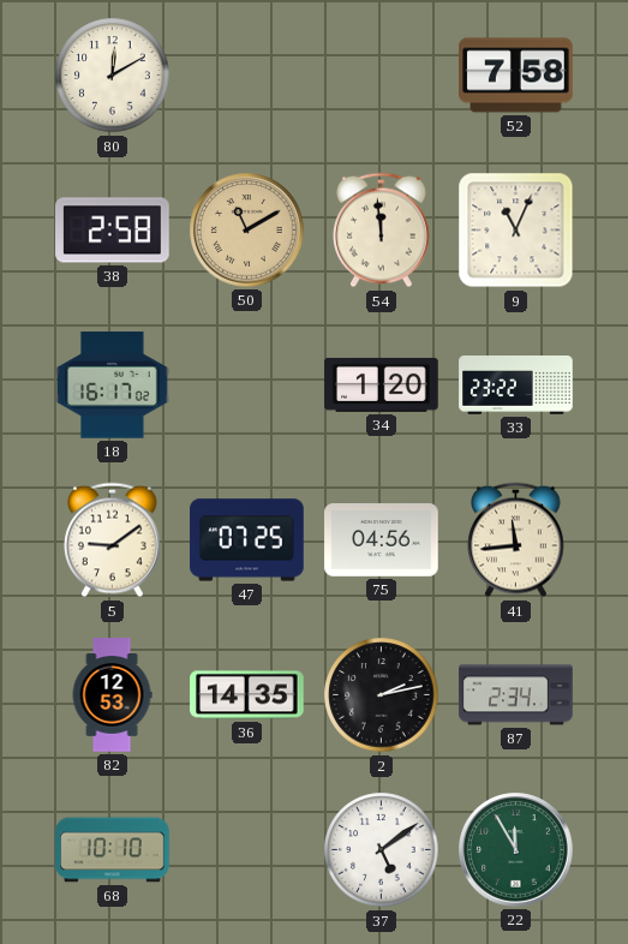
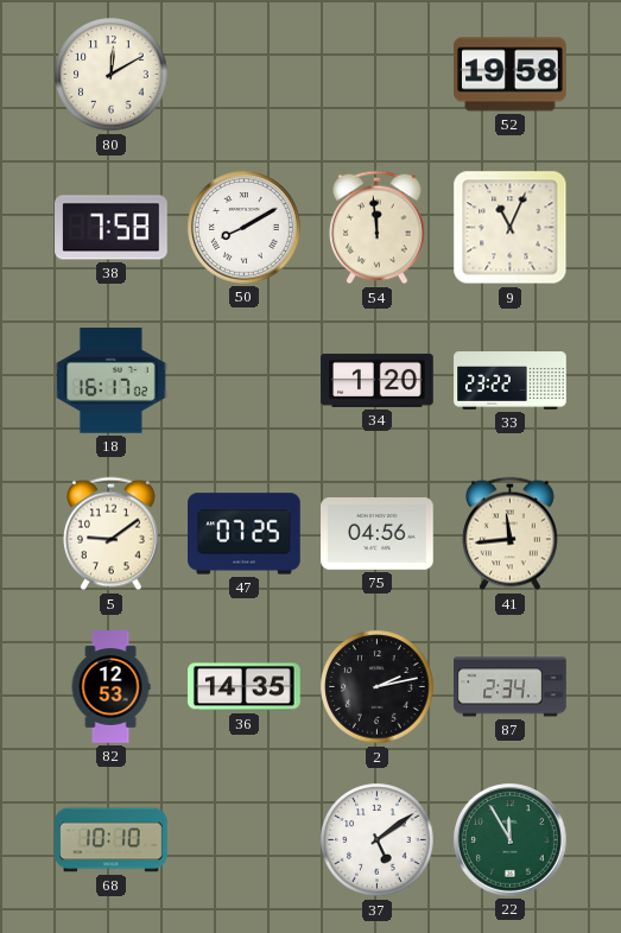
52: 7:58 -> 19:58
38: 2:58 -> 7:58
50: 11:10 -> 8:10
50 dial: champagne -> white
